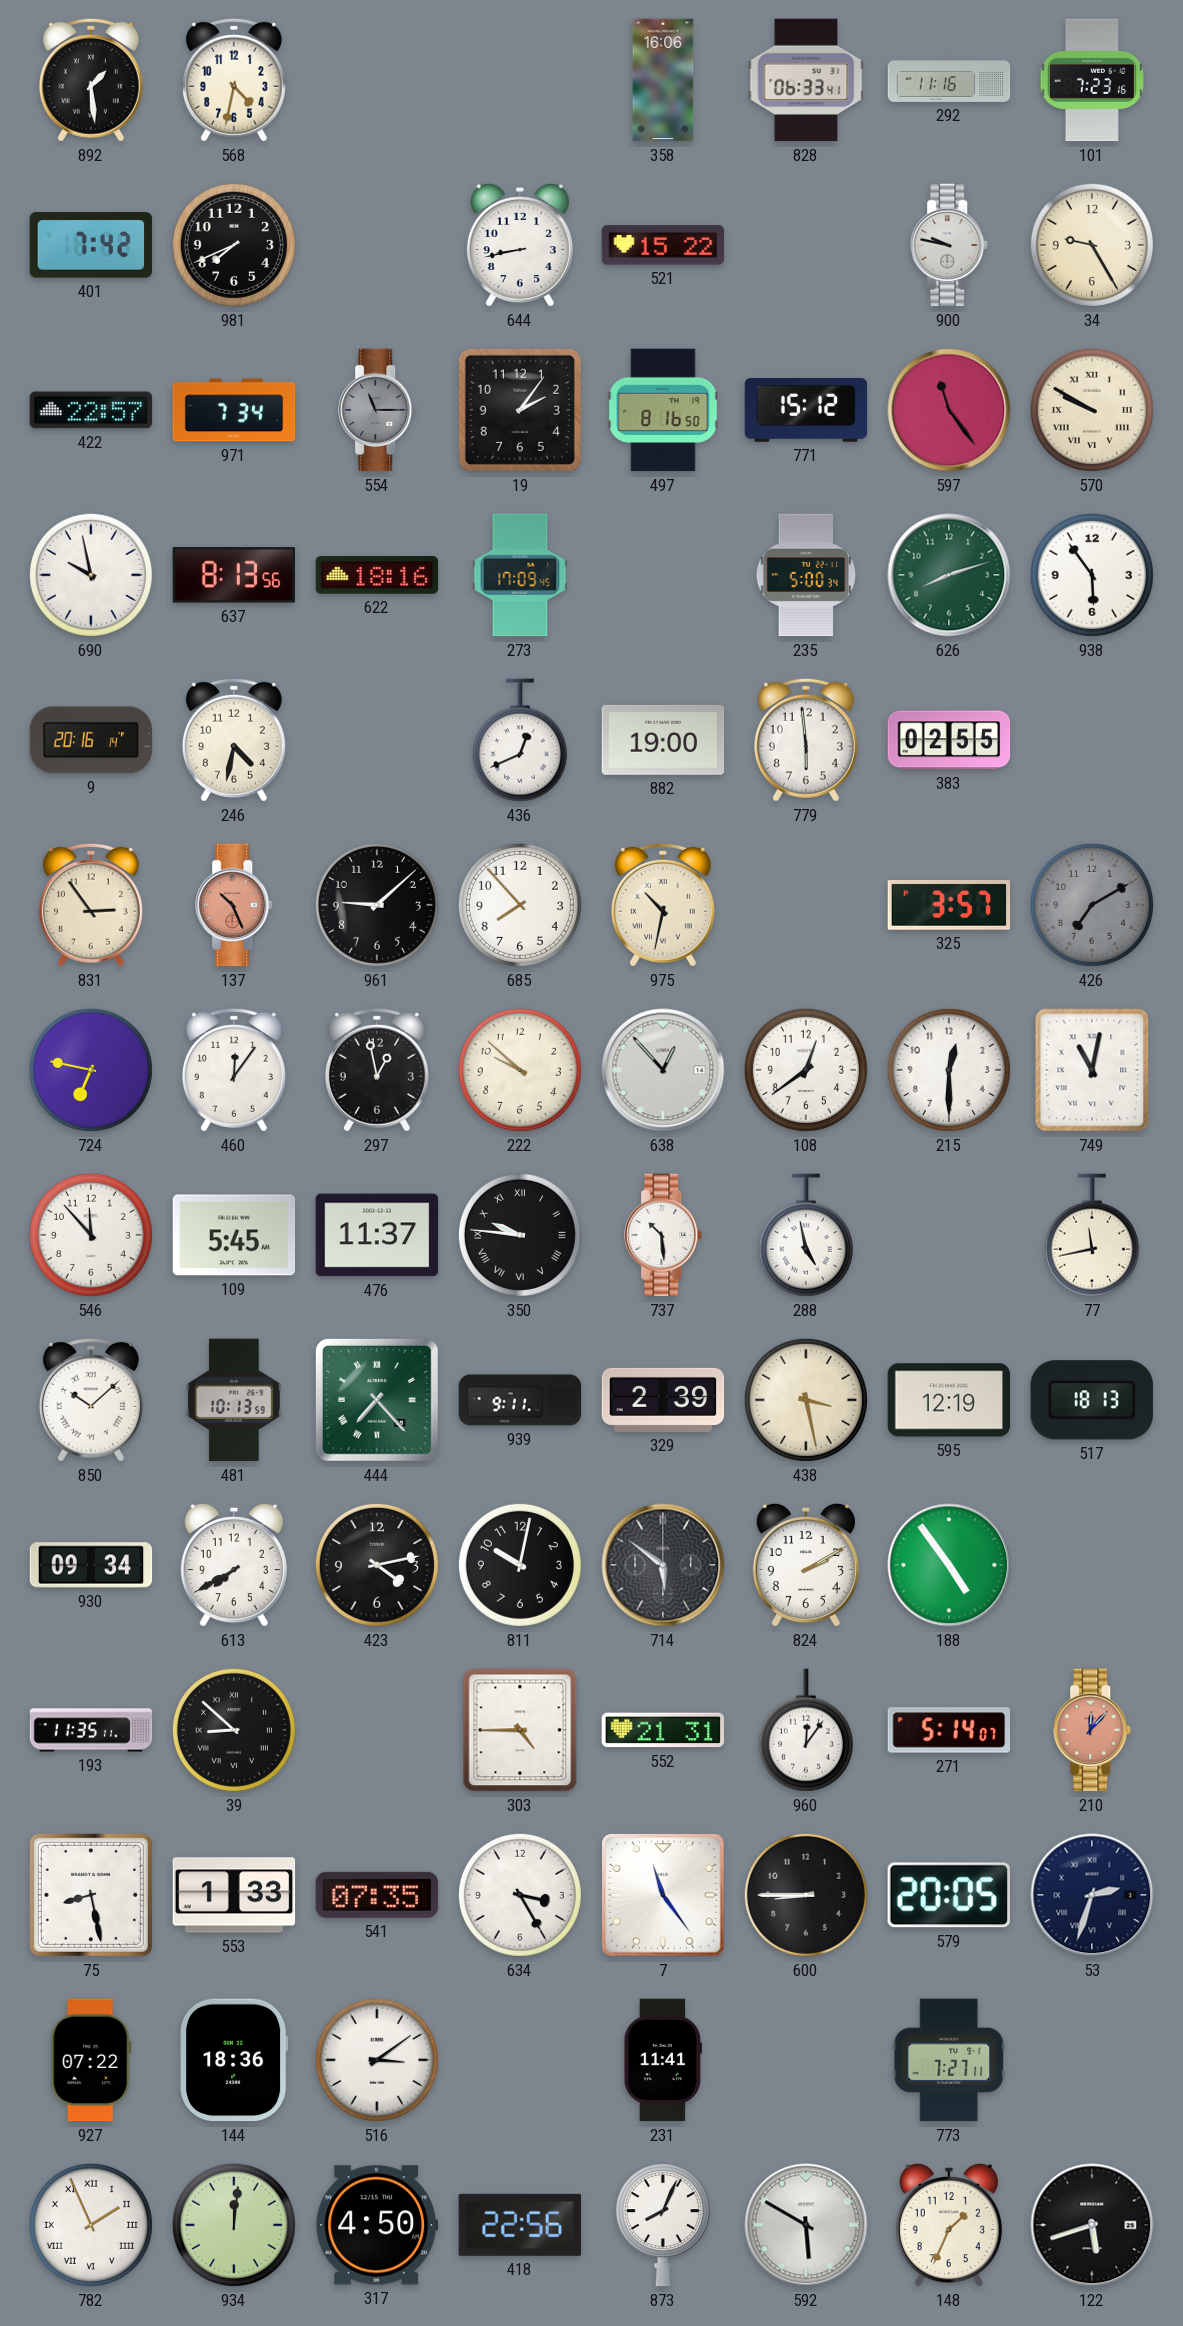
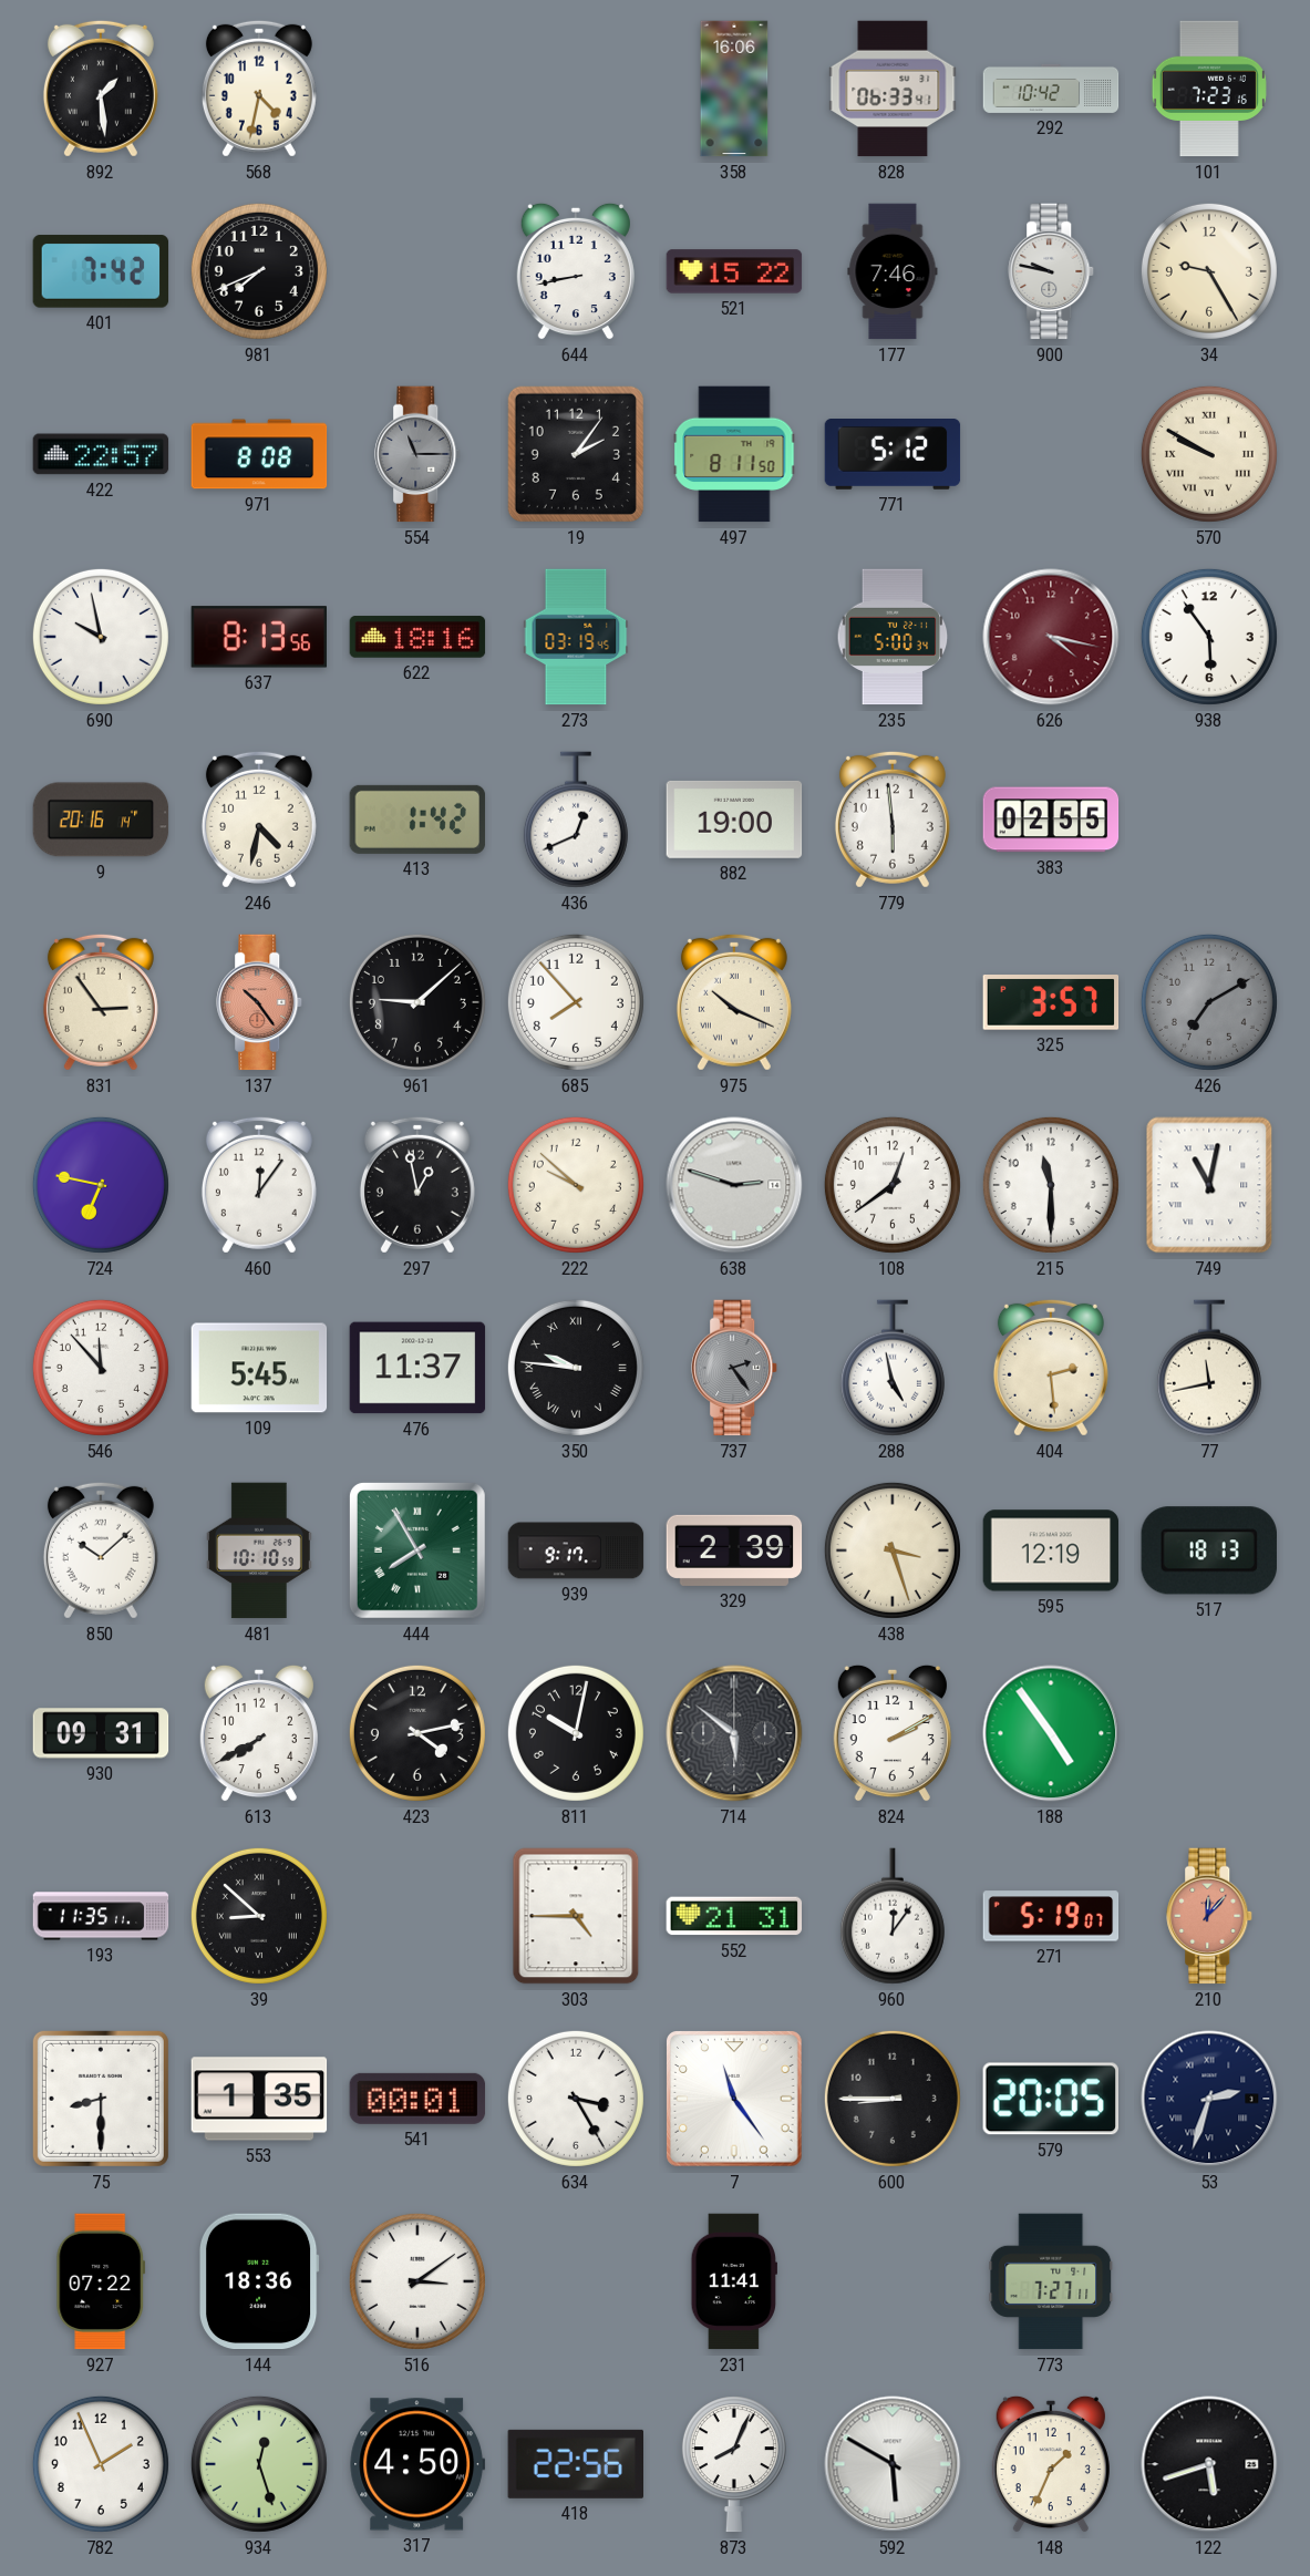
292: 11:16 -> 10:42
177: none -> 7:46
971: 7:34 -> 8:08
497: 8:16 -> 8:11
771: 15:12 -> 5:12
597: 11:24 -> none
273: 17:09 -> 03:19
626: 8:12 -> 4:17
626 dial: green -> burgundy
413: none -> 1:42
137: 10:26 -> 10:24
975: 10:32 -> 10:19
638: 12:53 -> 2:48
215: 12:30 -> 11:30
737: 10:29 -> 2:24
737 dial: white -> grey
404: none -> 2:29
481: 10:13 -> 10:10
444: 7:23 -> 7:55
939: 9:11 -> 9:17
438: 3:28 -> 3:27
930: 09:34 -> 09:31
271: 5:14 -> 5:19
75: 8:28 -> 8:30
553: 1:33 -> 1:35
541: 07:35 -> 00:01
782 numerals: Roman -> Arabic
934: 12:01 -> 12:27
